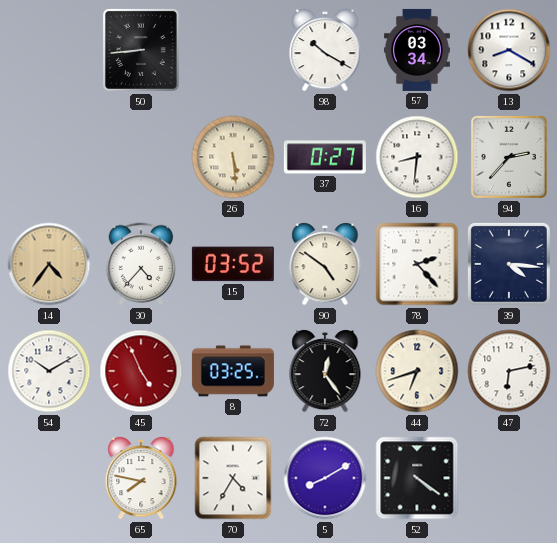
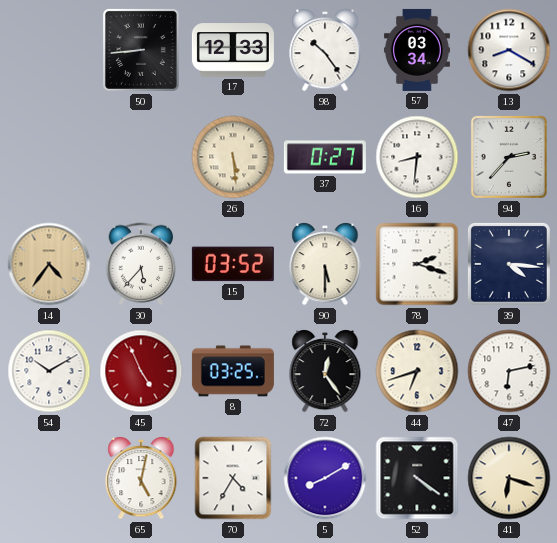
17: none -> 12:33
98: 10:20 -> 10:24
30: 4:37 -> 5:37
90: 4:51 -> 5:30
78: 2:23 -> 2:18
65: 7:47 -> 5:02
41: none -> 6:18
